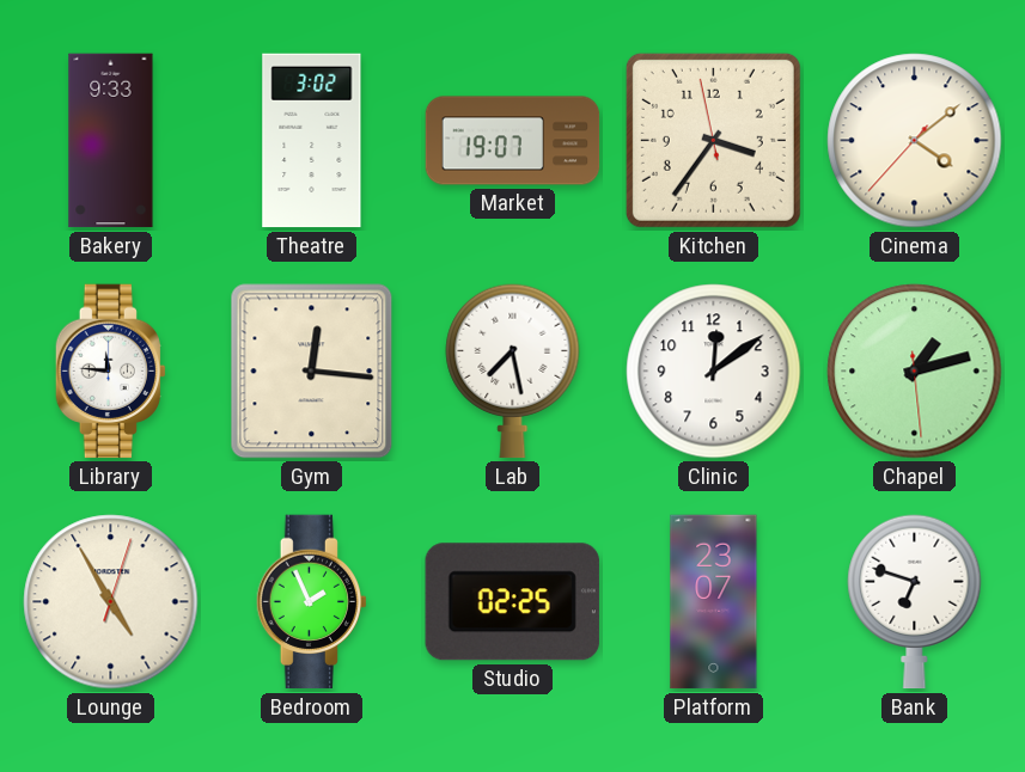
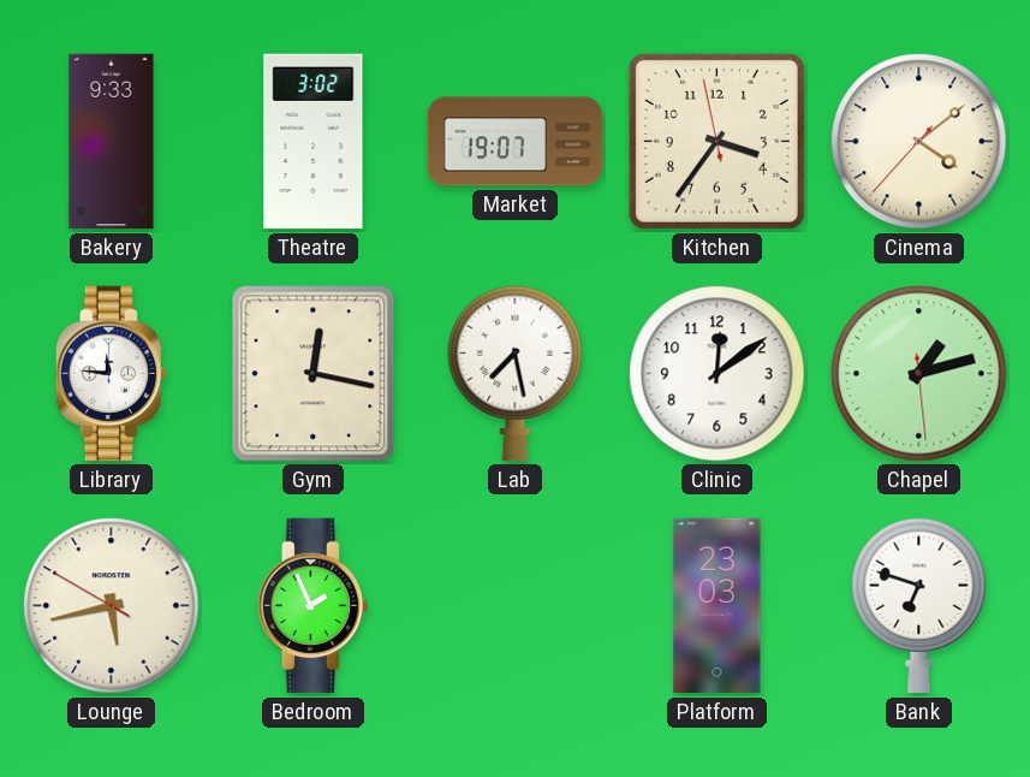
Gym: 12:16 -> 12:17
Lounge: 4:55 -> 5:42
Studio: 02:25 -> none
Platform: 23:07 -> 23:03
